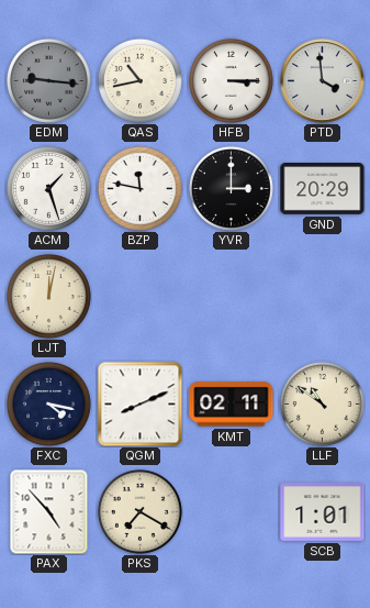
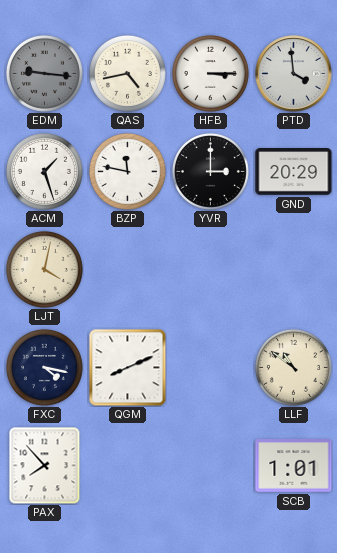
QAS: 10:43 -> 4:43
LJT: 12:02 -> 4:02
KMT: 02:11 -> none
PAX: 4:53 -> 7:53
PKS: 7:20 -> none
